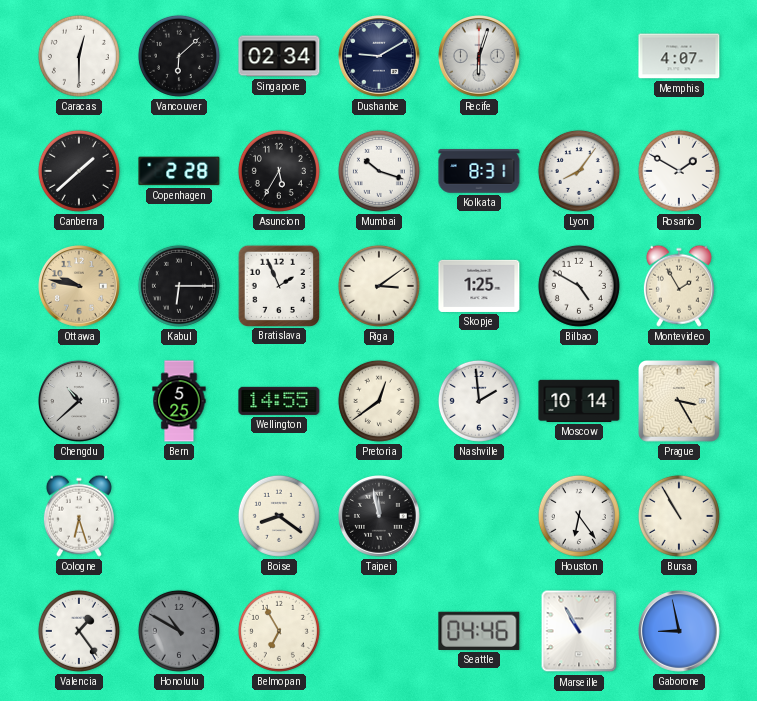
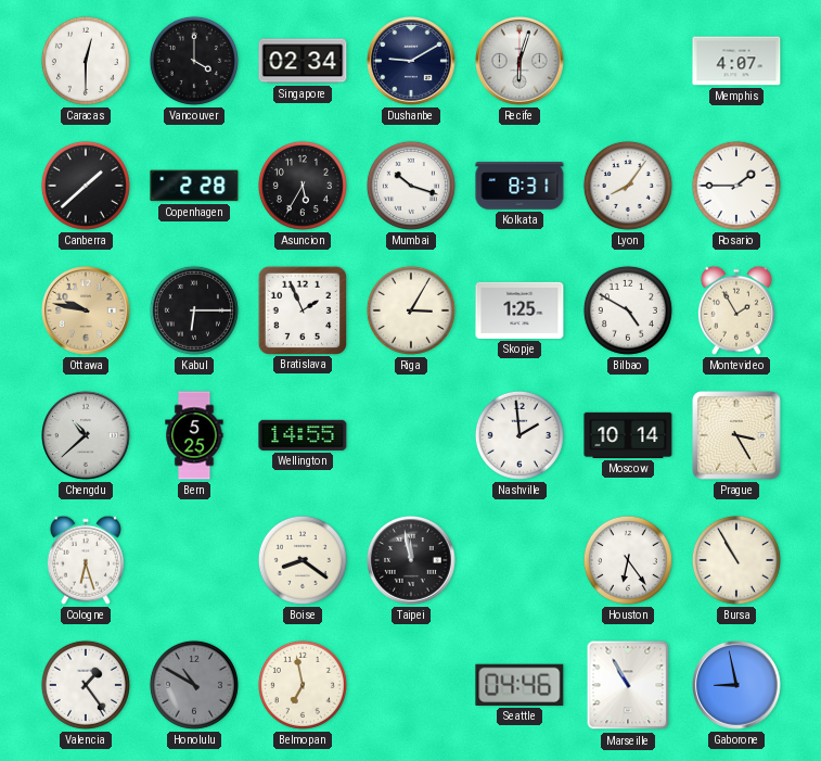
Vancouver: 6:08 -> 4:00
Rosario: 1:50 -> 1:45
Riga: 3:09 -> 3:05
Pretoria: 12:39 -> none
Belmopan: 6:55 -> 6:58
